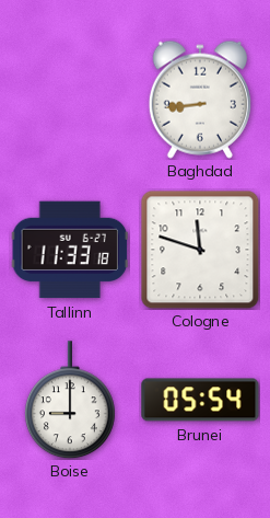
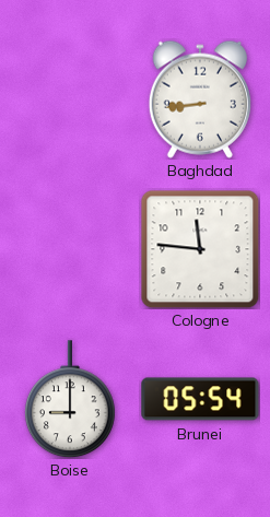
Tallinn: 11:33 -> none
Cologne: 11:48 -> 11:46
